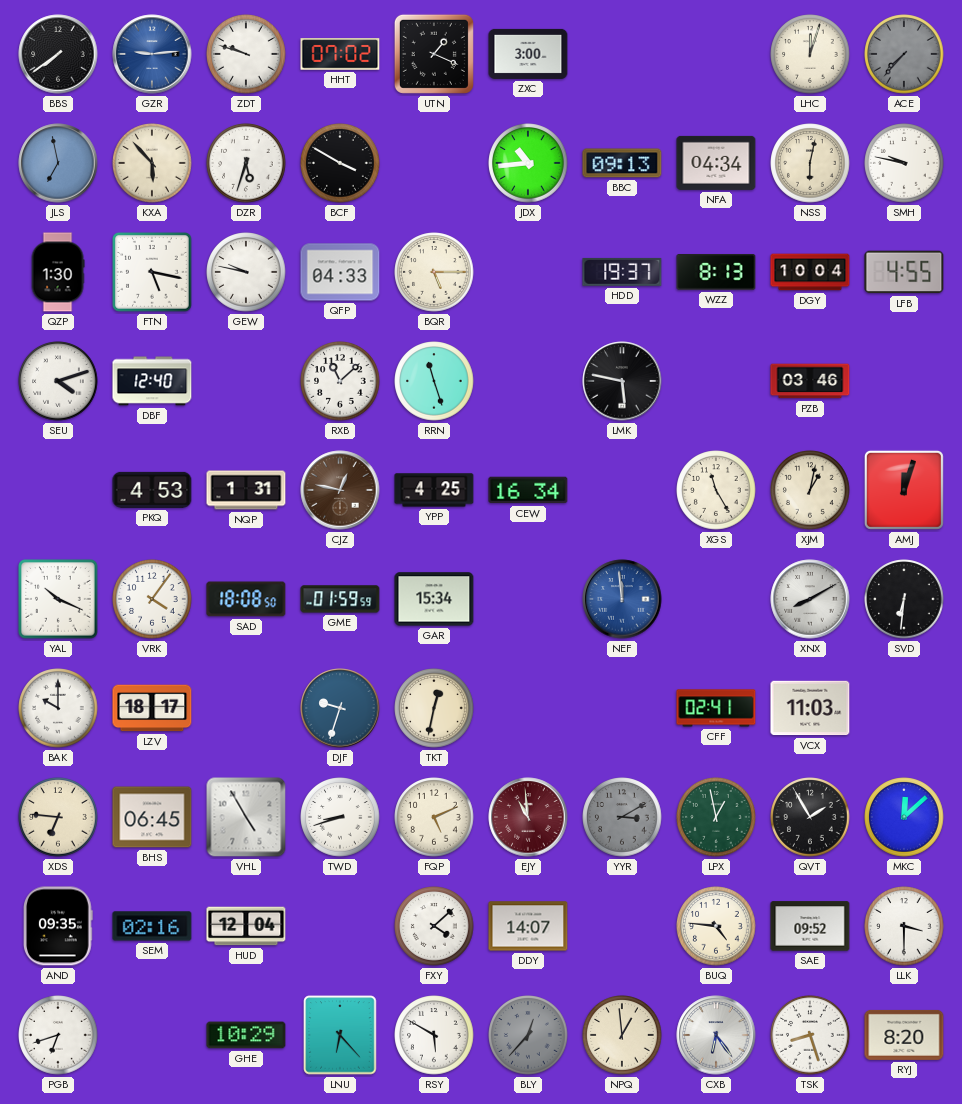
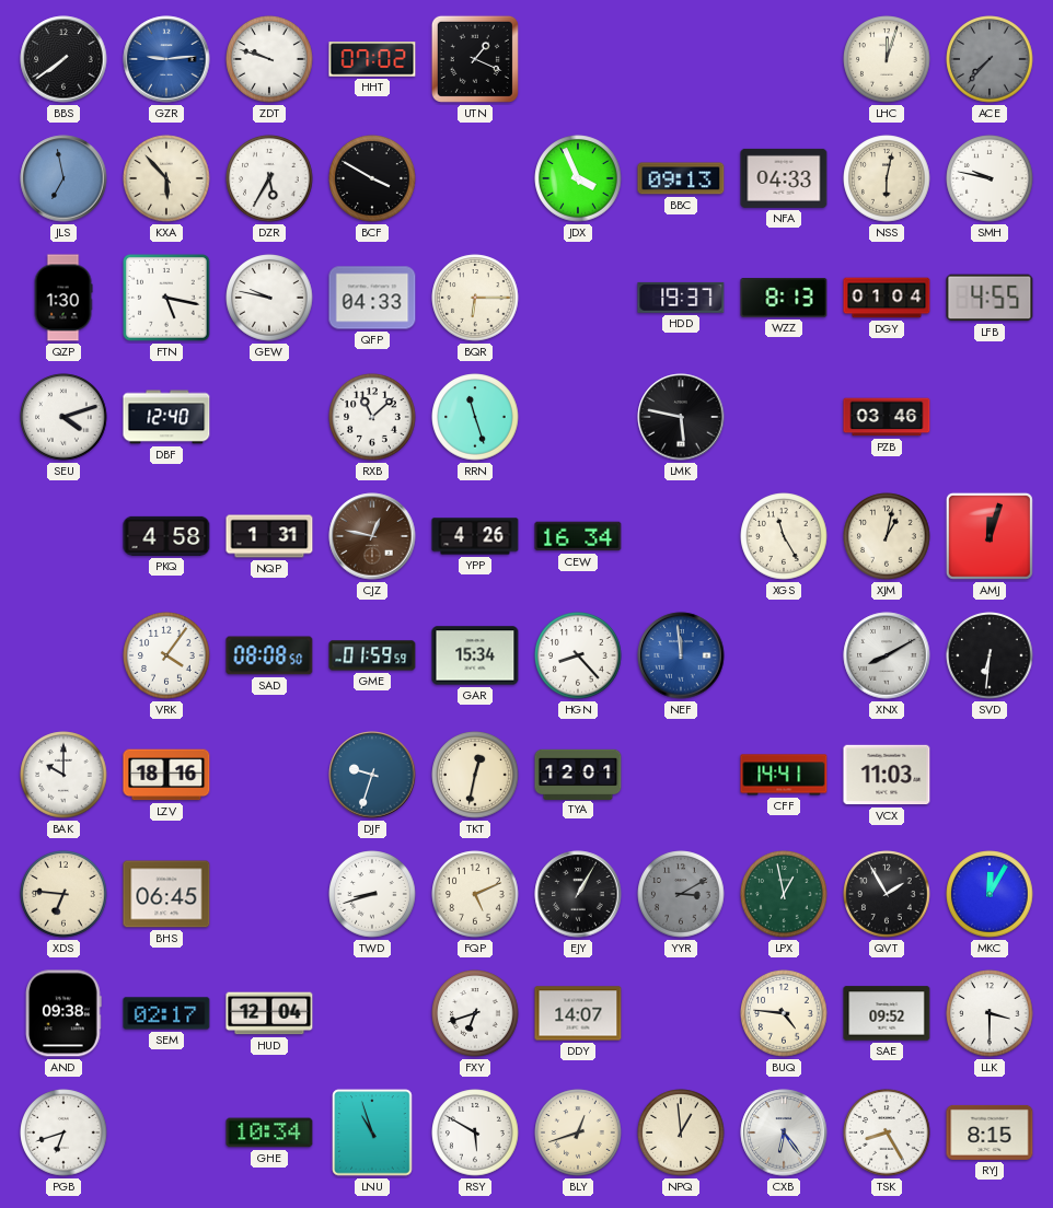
ZXC: 3:00 -> none
DZR: 5:33 -> 5:35
JDX: 10:44 -> 3:56
NFA: 04:34 -> 04:33
BQR: 5:15 -> 6:15
DGY: 10:04 -> 01:04
PKQ: 4:53 -> 4:58
YPP: 4:25 -> 4:26
YAL: 10:19 -> none
SAD: 18:08 -> 08:08
HGN: none -> 8:23
LZV: 18:17 -> 18:16
TYA: none -> 12:01
CFF: 02:41 -> 14:41
VHL: 4:55 -> none
EJY: 10:59 -> 1:05
EJY dial: burgundy -> black
MKC: 12:08 -> 12:05
AND: 09:35 -> 09:38
SEM: 02:16 -> 02:17
FXY: 4:08 -> 6:42
GHE: 10:29 -> 10:34
LNU: 6:23 -> 10:57
BLY: 12:37 -> 12:42
BLY dial: grey -> cream
TSK: 8:27 -> 8:25
RYJ: 8:20 -> 8:15
